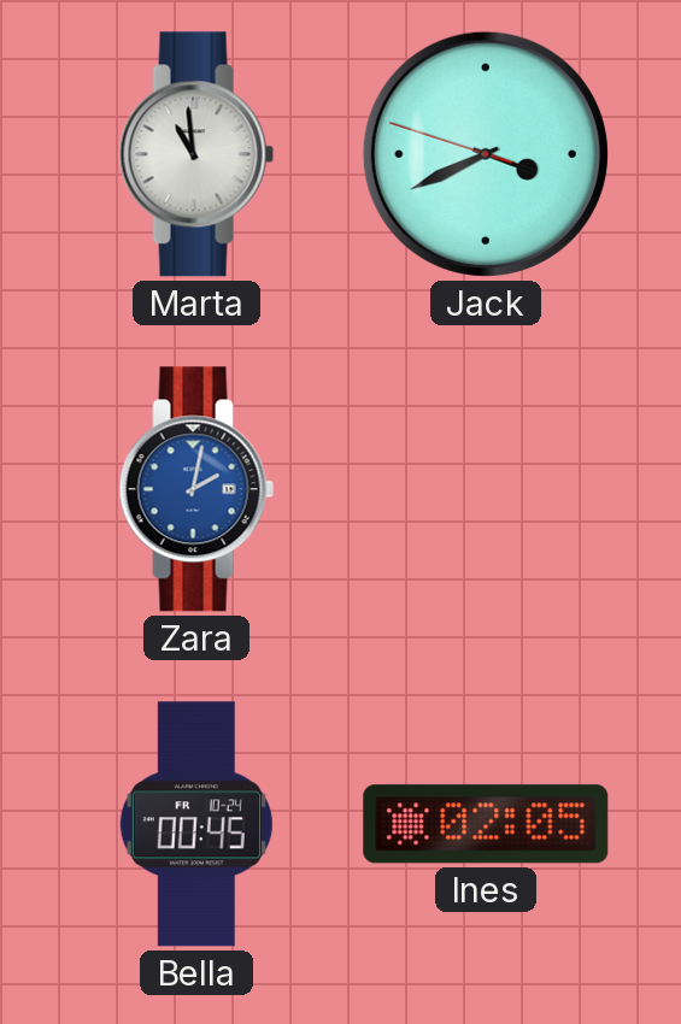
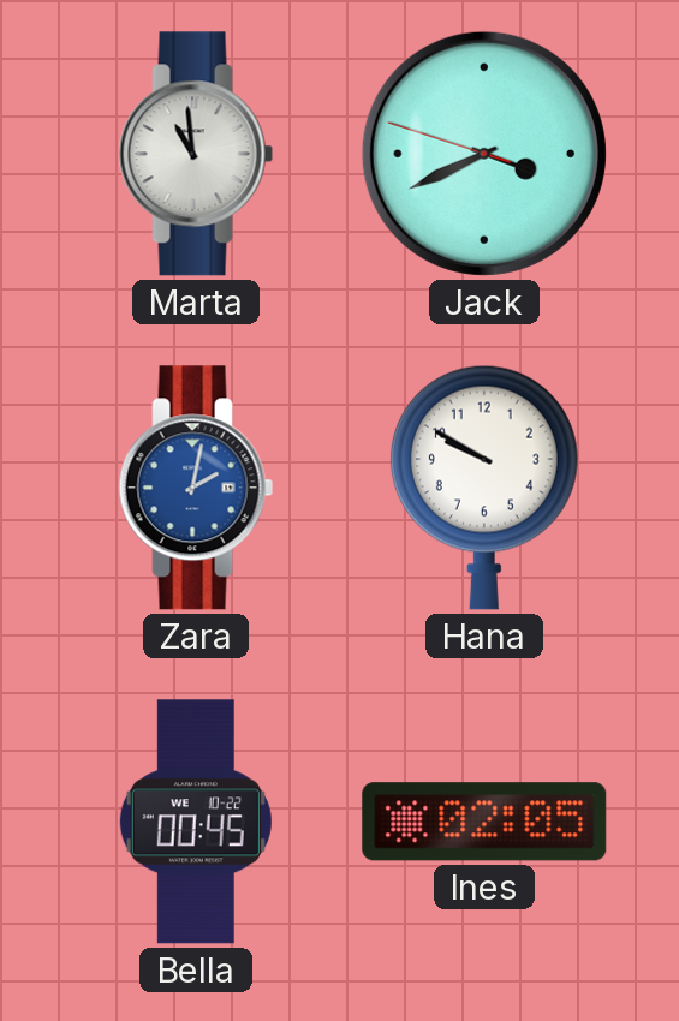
Hana: none -> 9:50
Bella date: FR 10-24 -> WE 10-22
